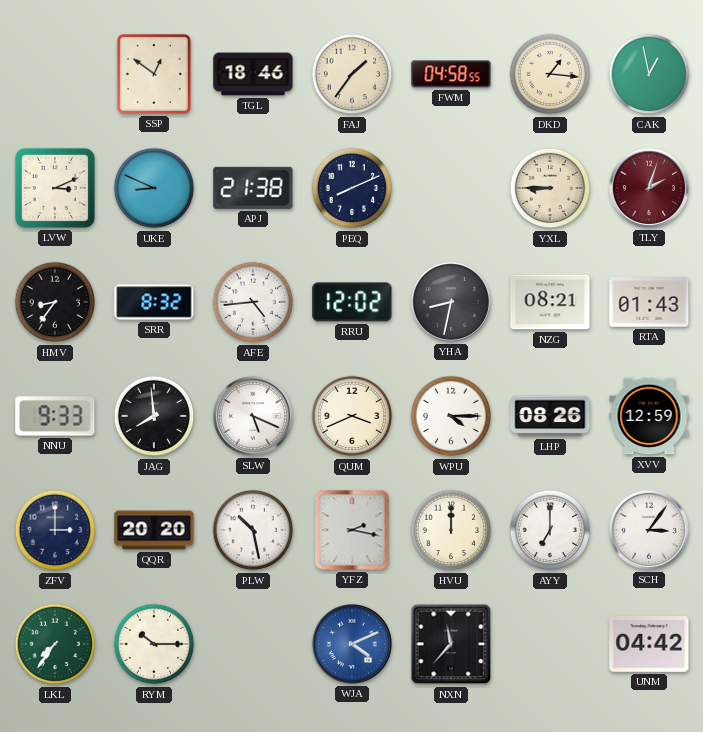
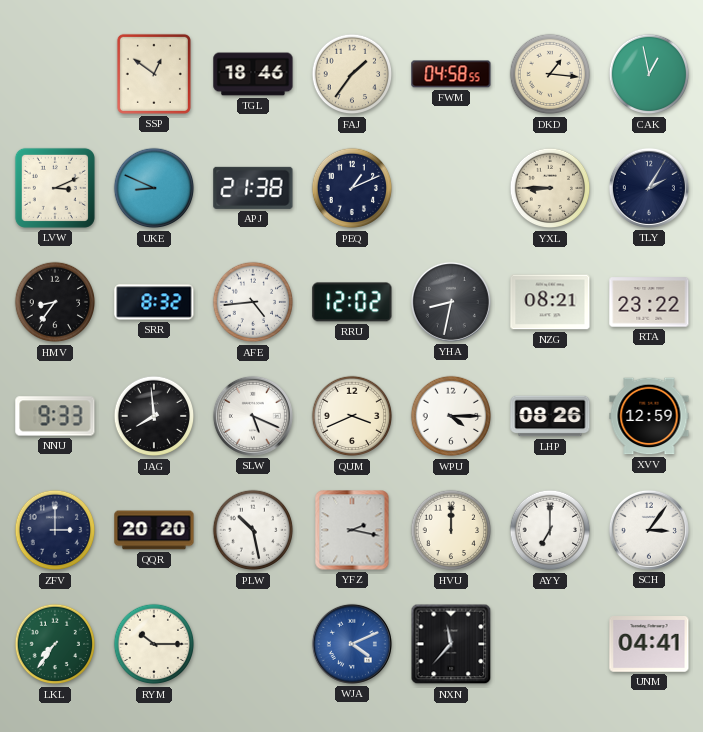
PEQ: 8:11 -> 1:11
TLY: 2:03 -> 2:05
TLY dial: burgundy -> navy
RTA: 01:43 -> 23:22
UNM: 04:42 -> 04:41
